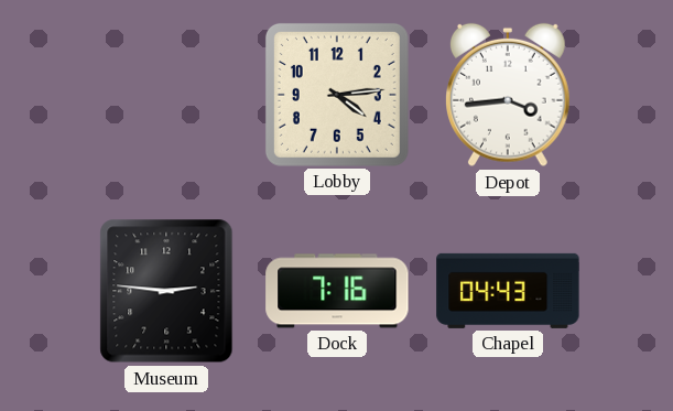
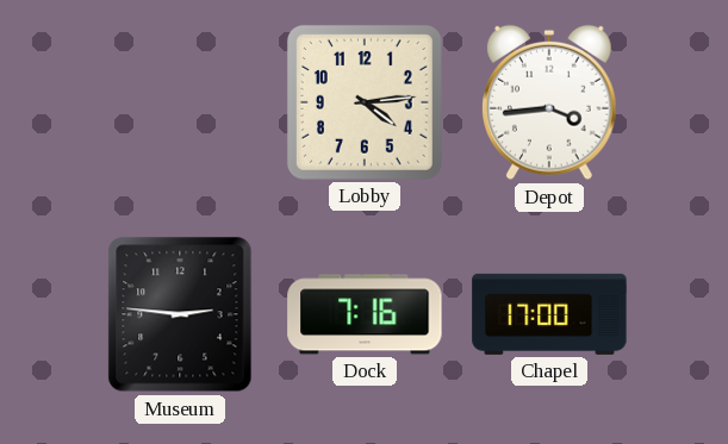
Chapel: 04:43 -> 17:00
